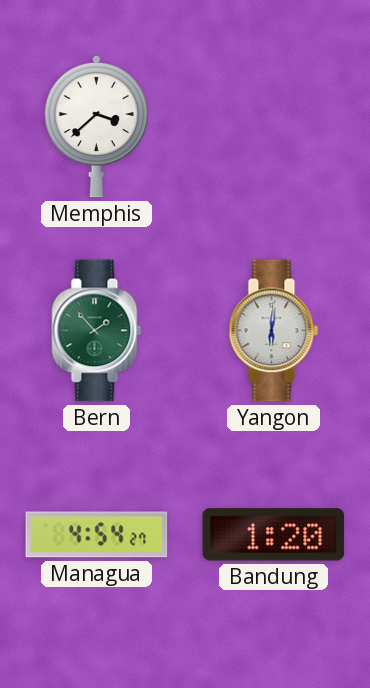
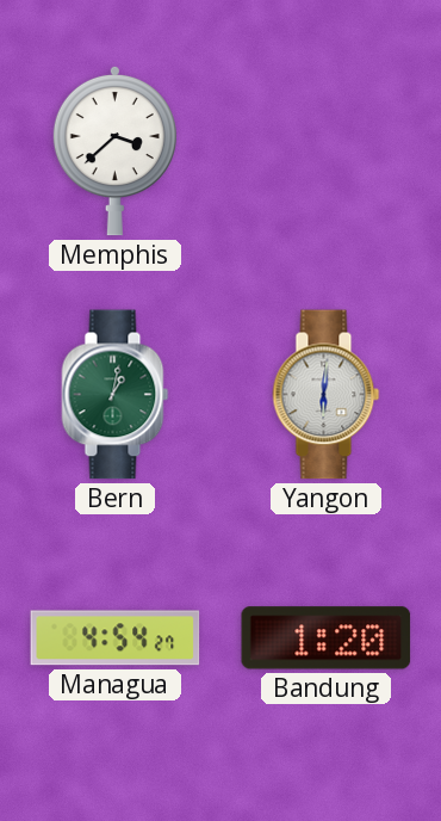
Bern: 1:53 -> 1:02
